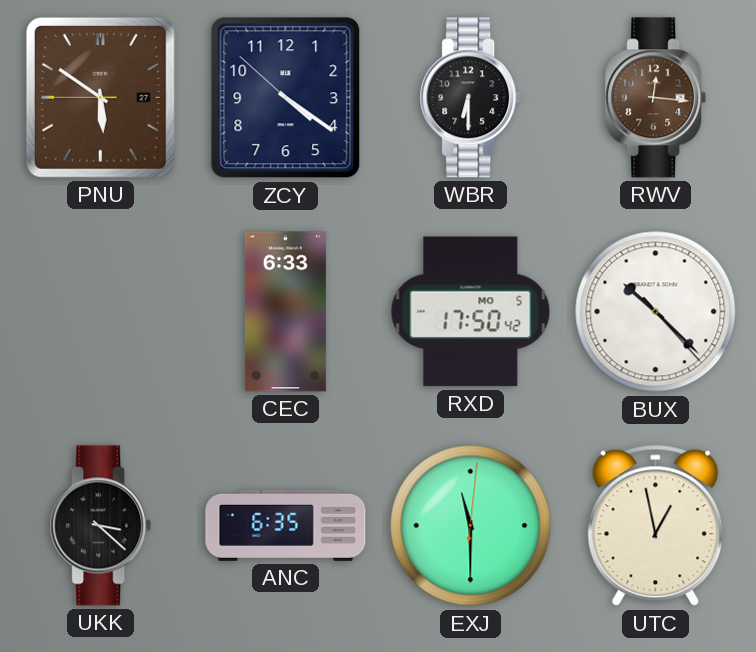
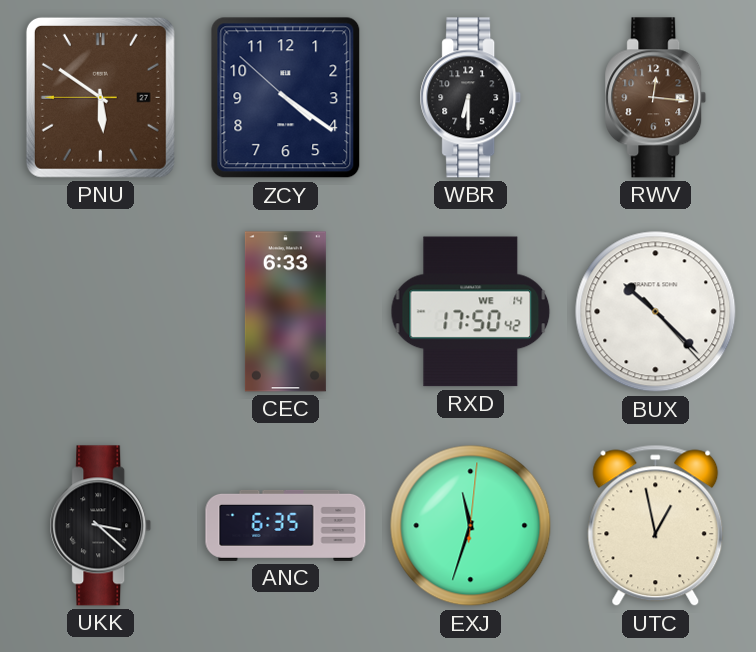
RXD date: MO 5 -> WE 14
EXJ: 11:30 -> 11:33
